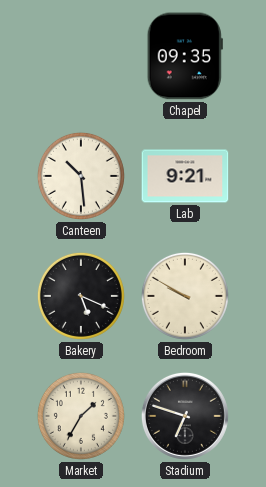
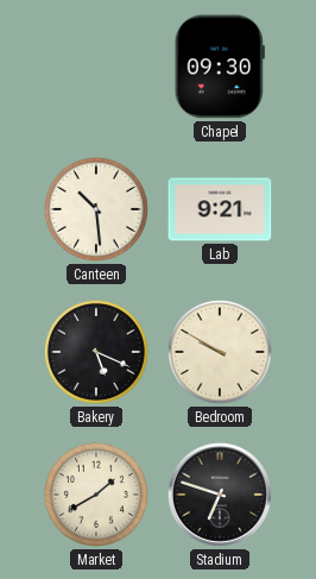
Chapel: 09:35 -> 09:30
Market: 1:35 -> 1:40
